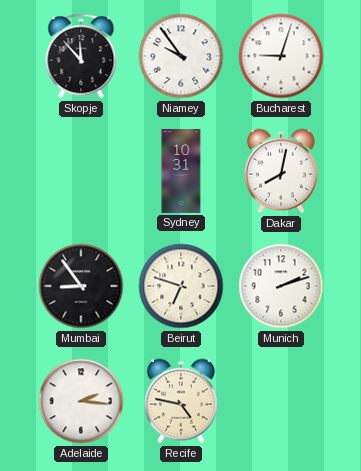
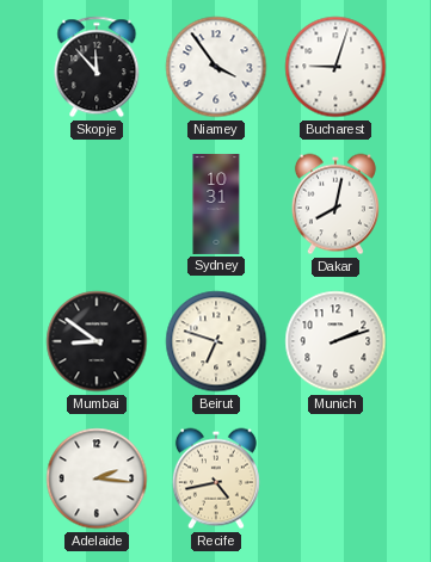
Niamey: 9:54 -> 3:54
Mumbai: 8:54 -> 8:51
Recife: 4:47 -> 4:43
